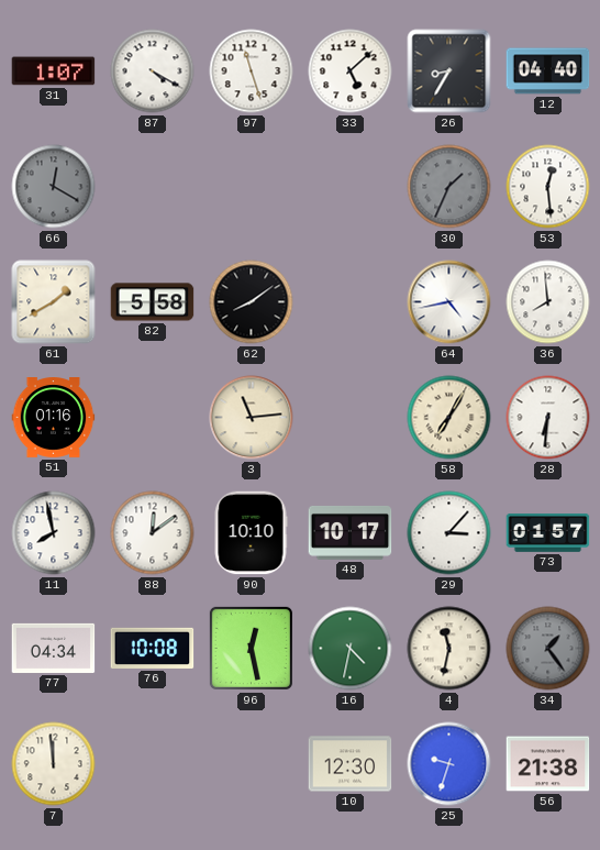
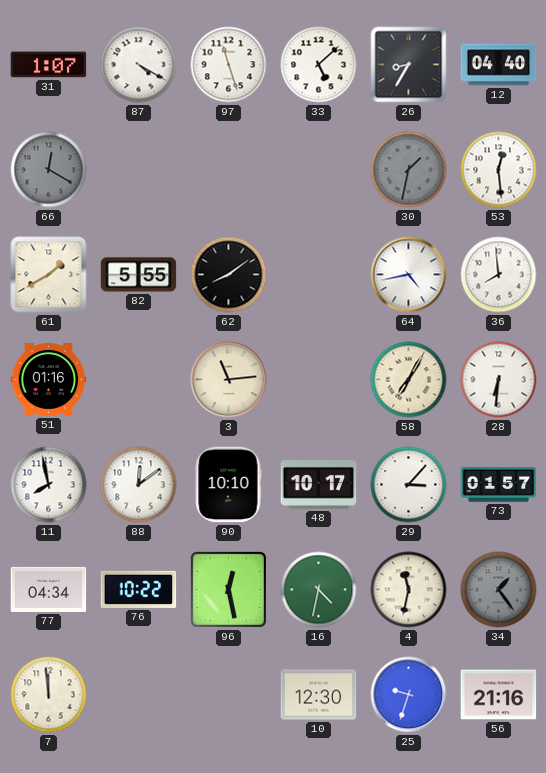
30: 1:34 -> 1:32
82: 5:58 -> 5:55
76: 10:08 -> 10:22
56: 21:38 -> 21:16
